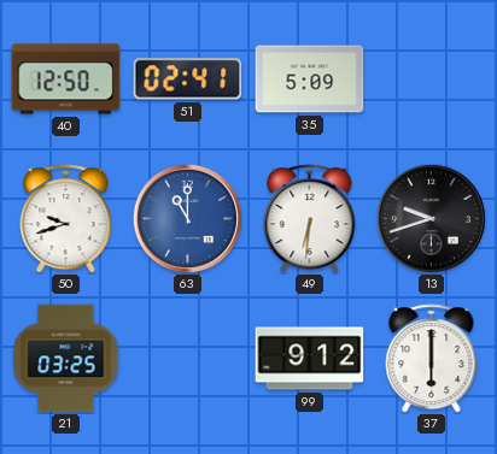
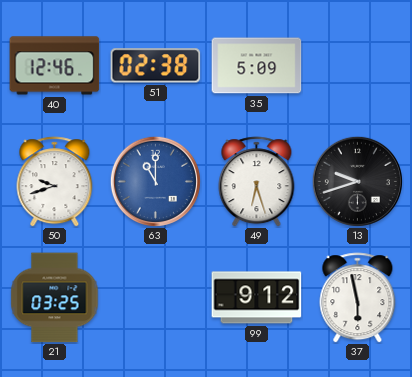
40: 12:50 -> 12:46
51: 02:41 -> 02:38
49: 6:31 -> 6:27
37: 6:00 -> 5:58
